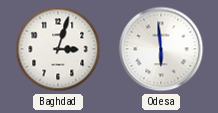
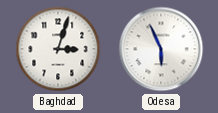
Odesa: 5:59 -> 5:56
